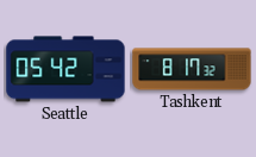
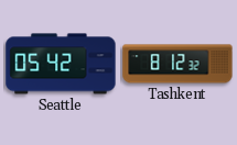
Tashkent: 8:17 -> 8:12
